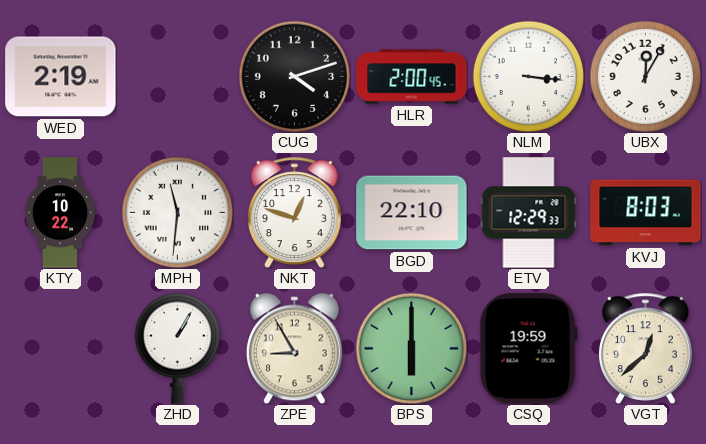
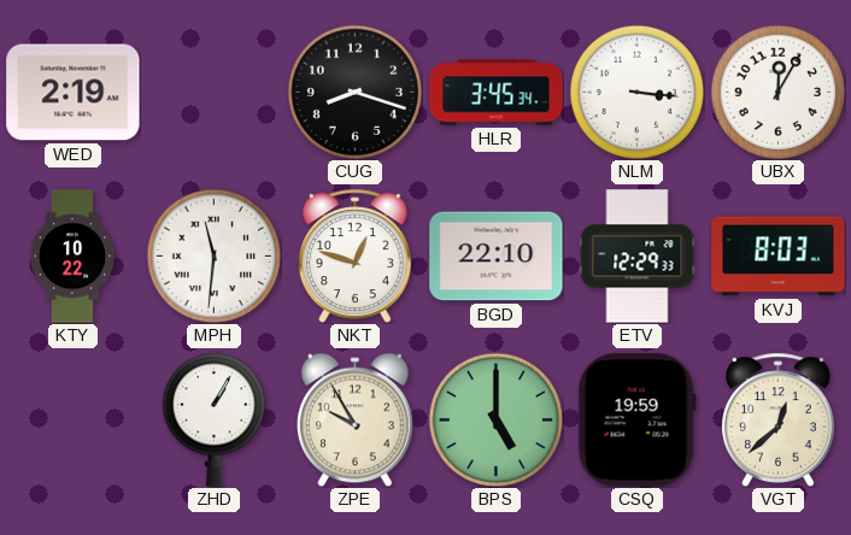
CUG: 4:12 -> 8:18
HLR: 2:00 -> 3:45
ZPE: 8:55 -> 9:55
BPS: 6:00 -> 5:00
